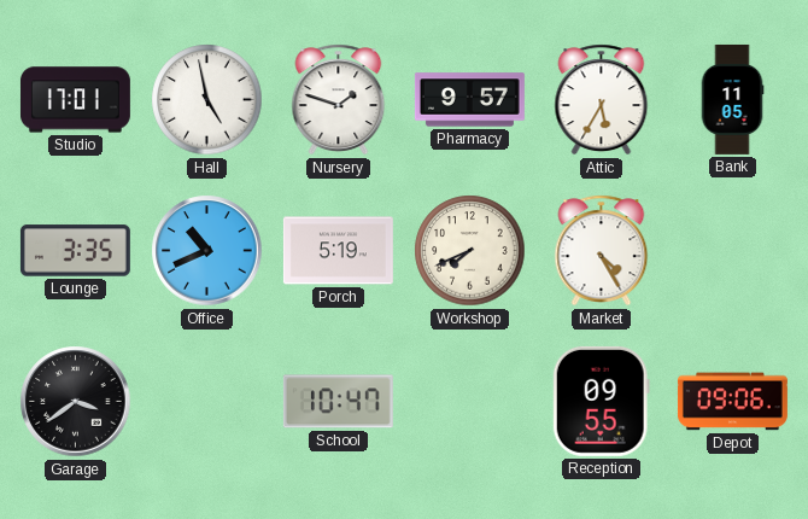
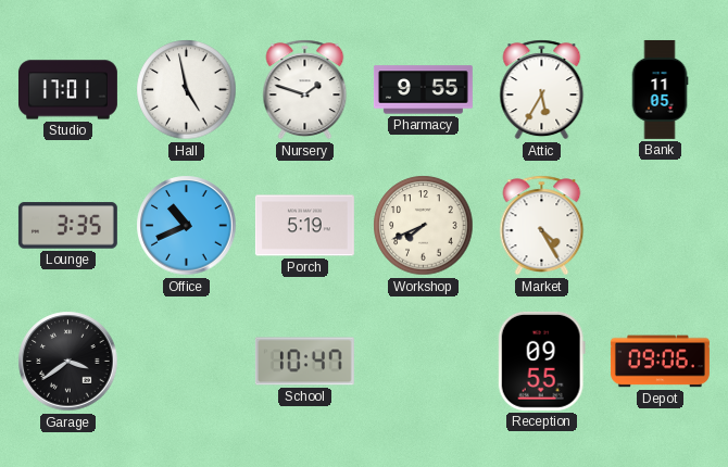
Pharmacy: 9:57 -> 9:55
